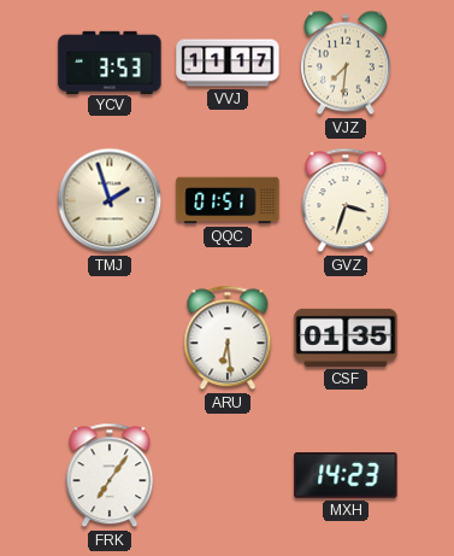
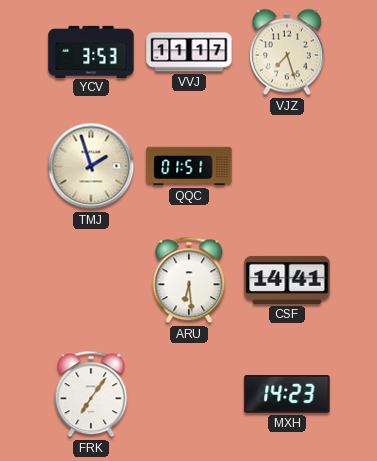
VJZ: 7:31 -> 7:27
GVZ: 3:33 -> none
CSF: 01:35 -> 14:41
